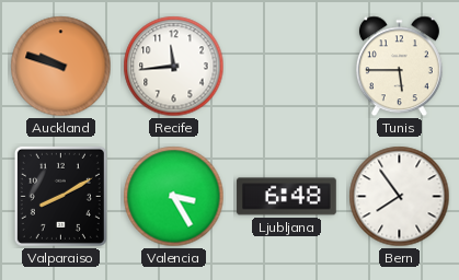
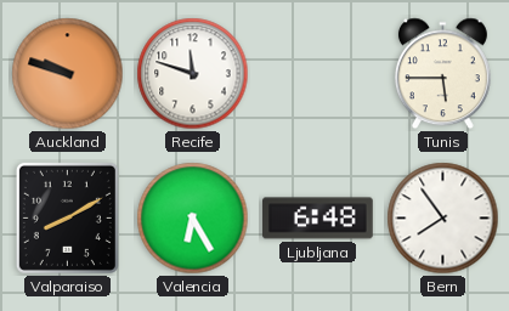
Recife: 11:44 -> 11:48
Valencia: 3:25 -> 6:25
